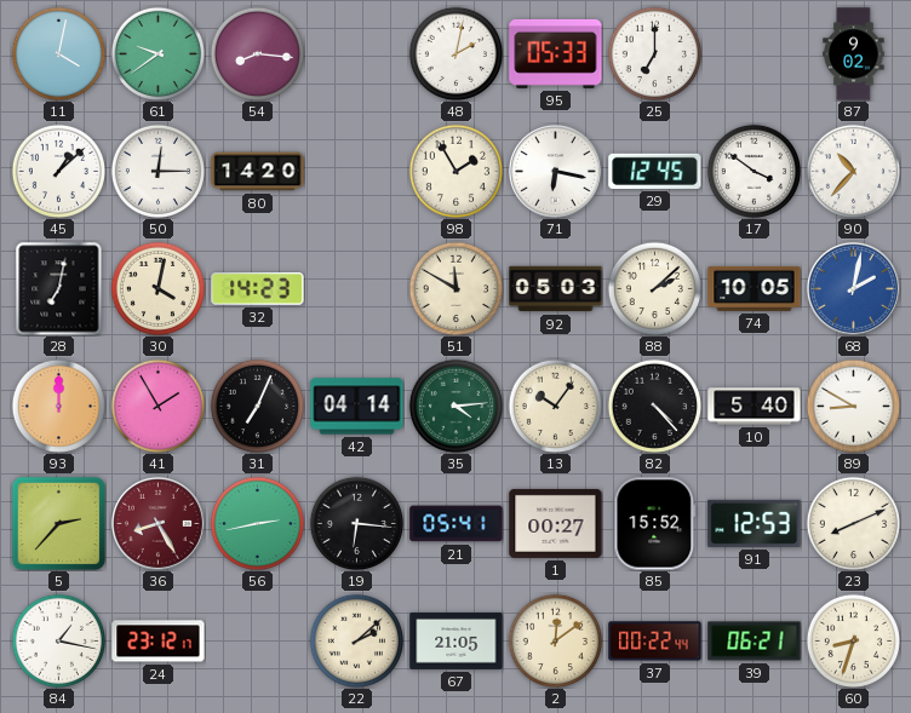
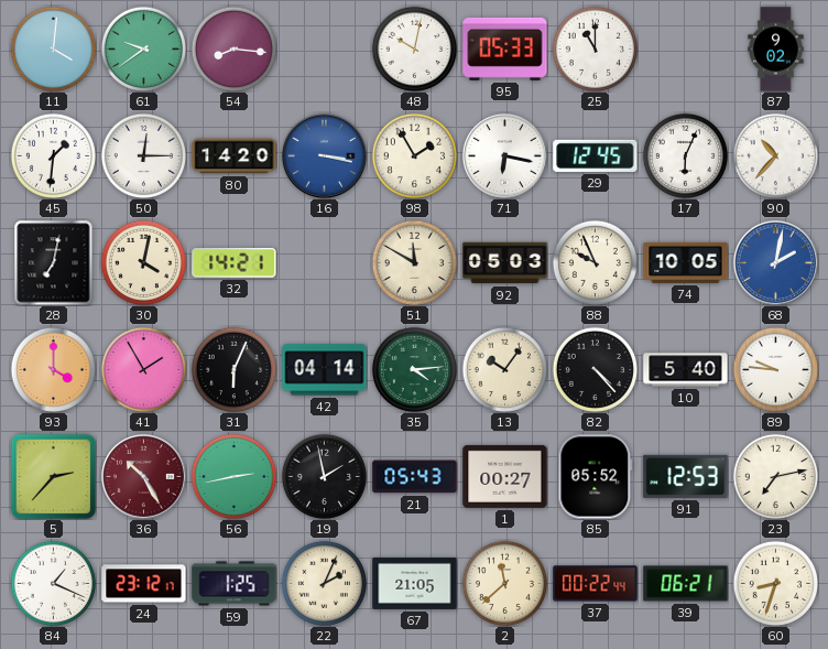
11: 4:02 -> 4:01
48: 2:02 -> 10:02
25: 7:00 -> 11:00
45: 1:08 -> 1:31
16: none -> 3:17
17: 3:51 -> 6:04
32: 14:23 -> 14:21
88: 2:08 -> 9:56
93: 12:00 -> 4:00
31: 7:04 -> 6:04
89: 8:50 -> 9:46
36: 8:25 -> 10:25
19: 6:16 -> 1:58
21: 05:41 -> 05:43
85: 15:52 -> 05:52
23: 8:11 -> 7:13
84: 1:17 -> 1:19
59: none -> 1:25
22: 2:08 -> 2:04
2: 12:09 -> 11:38
